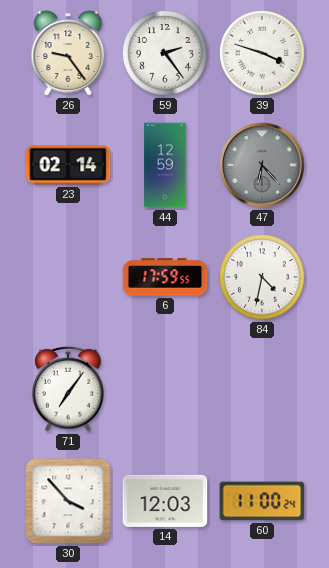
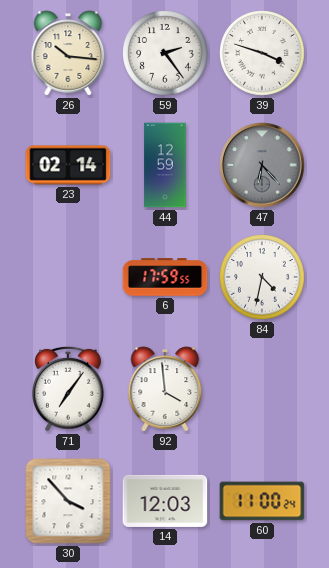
26: 9:24 -> 10:16
92: none -> 3:59
